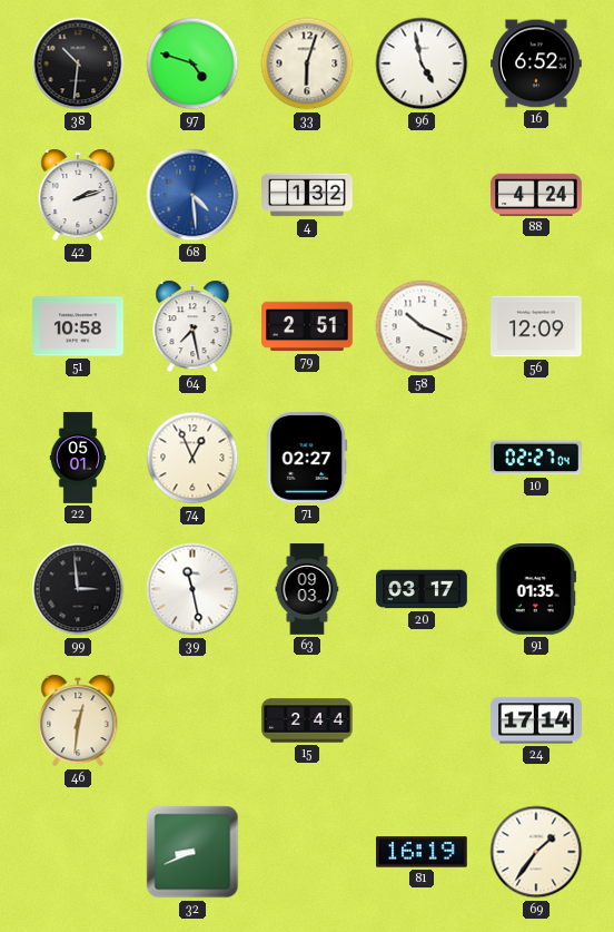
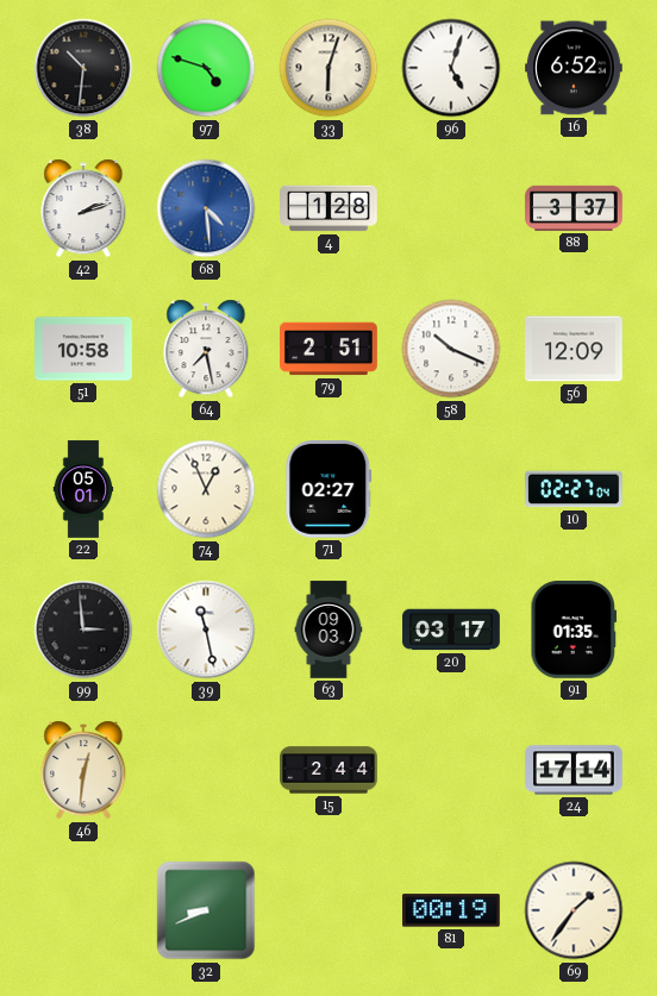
96: 4:58 -> 5:03
4: 1:32 -> 1:28
88: 4:24 -> 3:37
81: 16:19 -> 00:19
